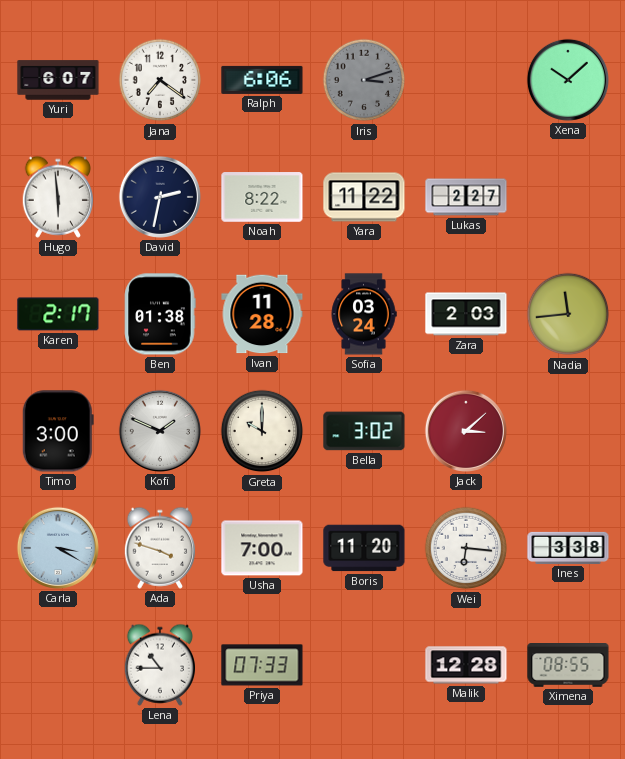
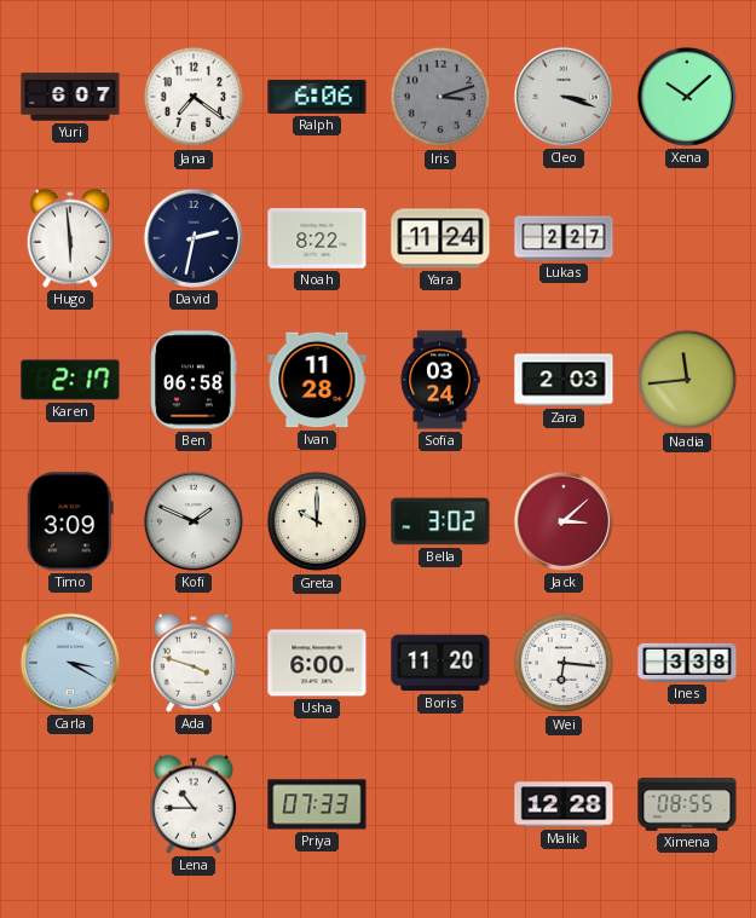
Cleo: none -> 3:18
Yara: 11:22 -> 11:24
Ben: 01:38 -> 06:58
Timo: 3:00 -> 3:09
Usha: 7:00 -> 6:00
